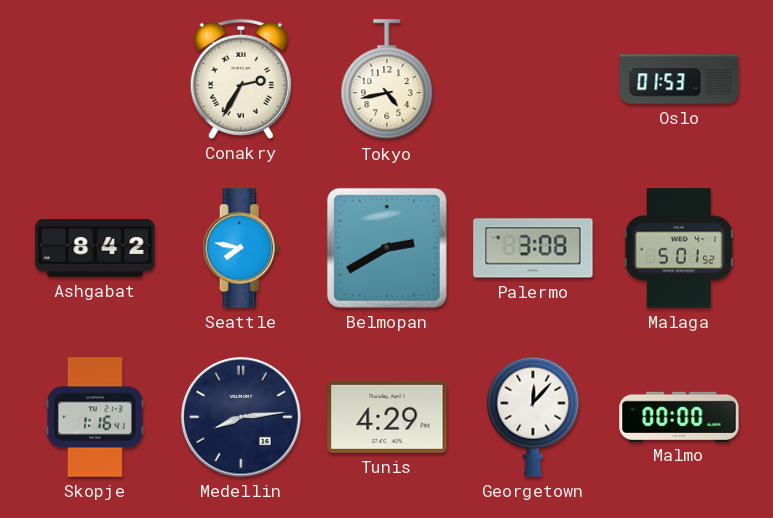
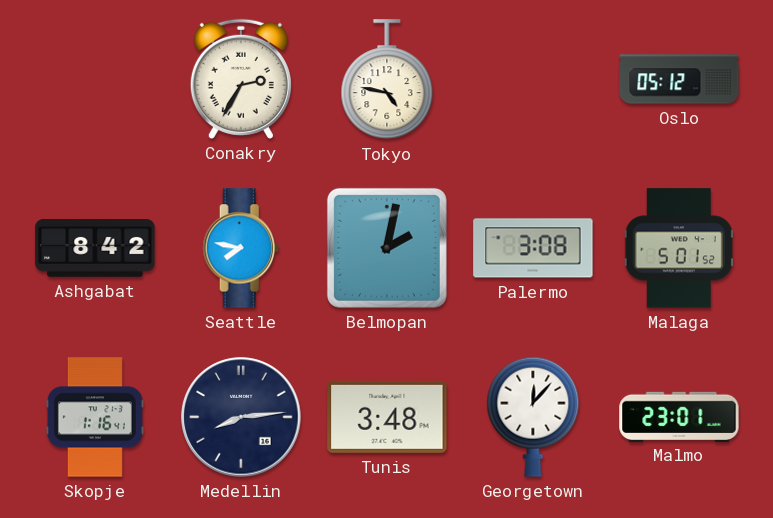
Tokyo: 4:43 -> 4:47
Oslo: 01:53 -> 05:12
Belmopan: 2:40 -> 2:02
Tunis: 4:29 -> 3:48
Malmo: 00:00 -> 23:01
